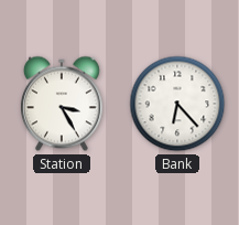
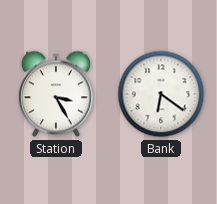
Bank: 6:23 -> 6:21
